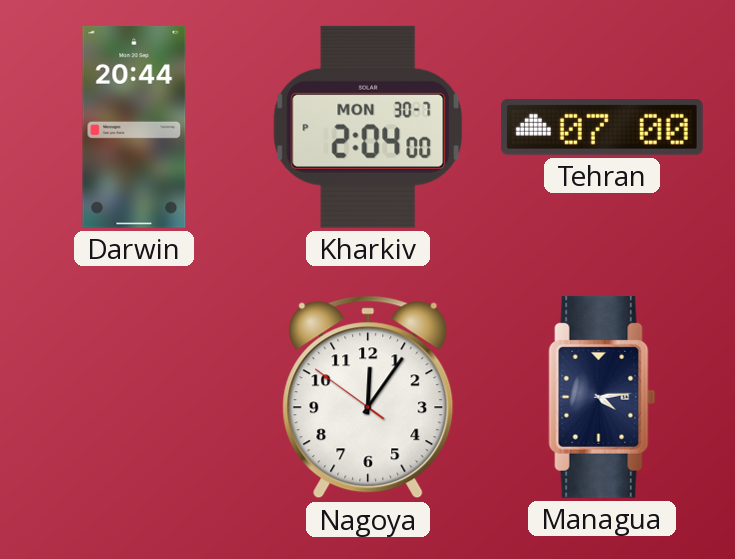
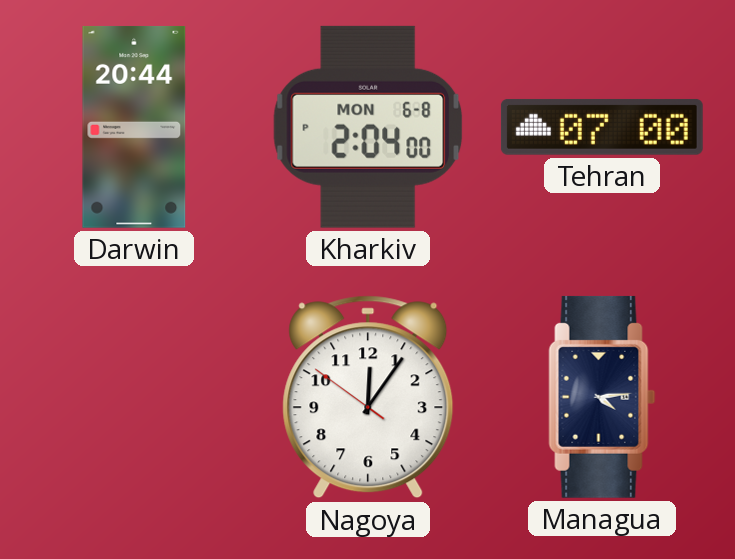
Kharkiv date: MON 30-7 -> MON 6-8
